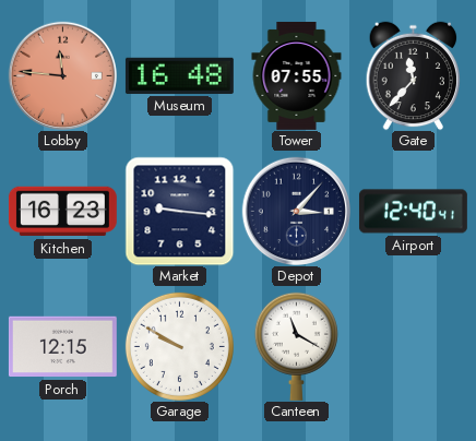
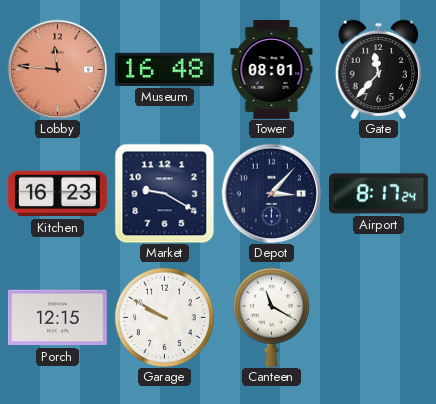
Tower: 07:55 -> 08:01
Market: 9:16 -> 9:20
Airport: 12:40 -> 8:17
